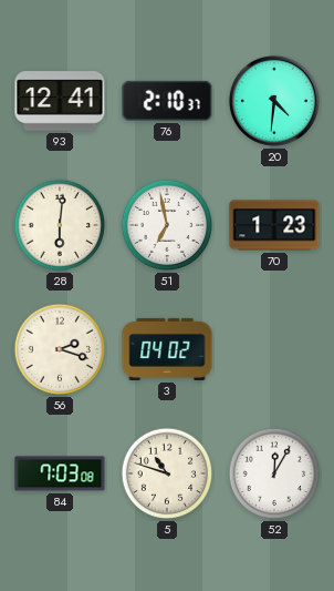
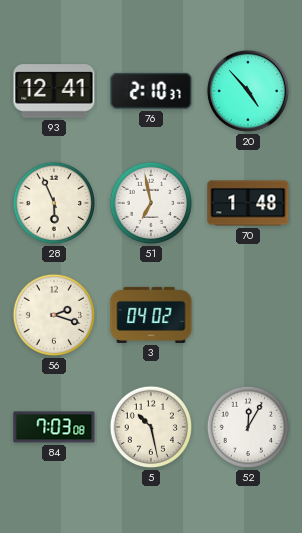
20: 4:31 -> 4:53
28: 6:01 -> 5:56
70: 1:23 -> 1:48
5: 10:48 -> 10:28
